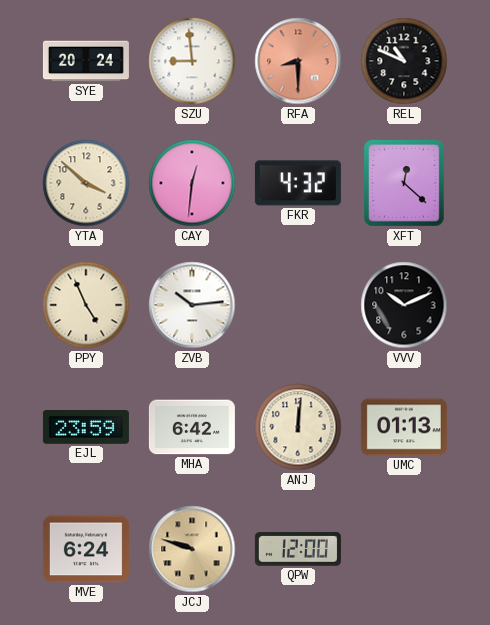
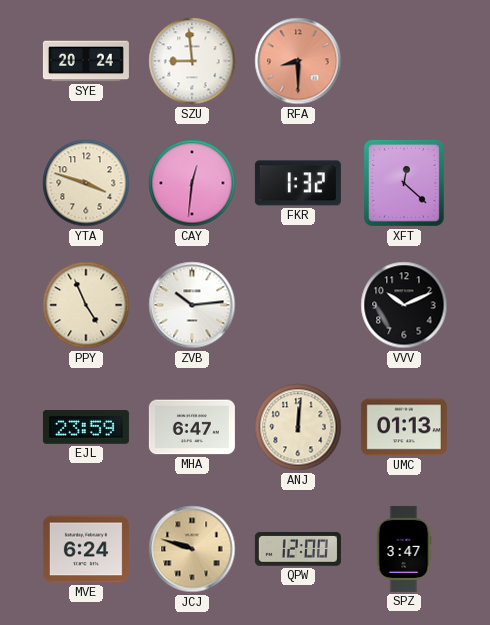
REL: 10:49 -> none
YTA: 3:52 -> 3:48
FKR: 4:32 -> 1:32
MHA: 6:42 -> 6:47
SPZ: none -> 3:47
